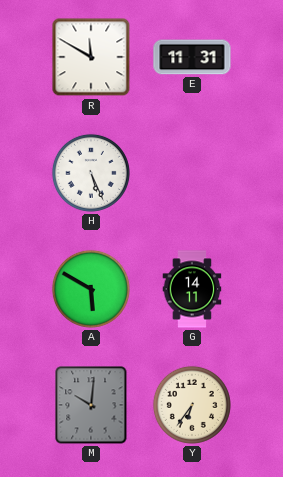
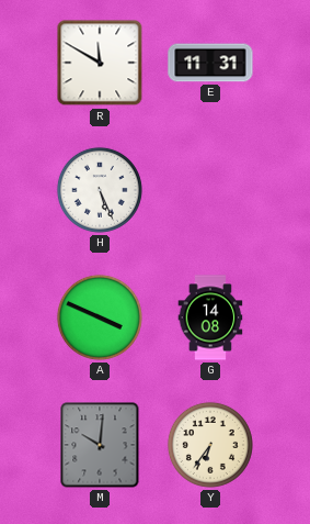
A: 5:50 -> 3:49
G: 14:11 -> 14:08
